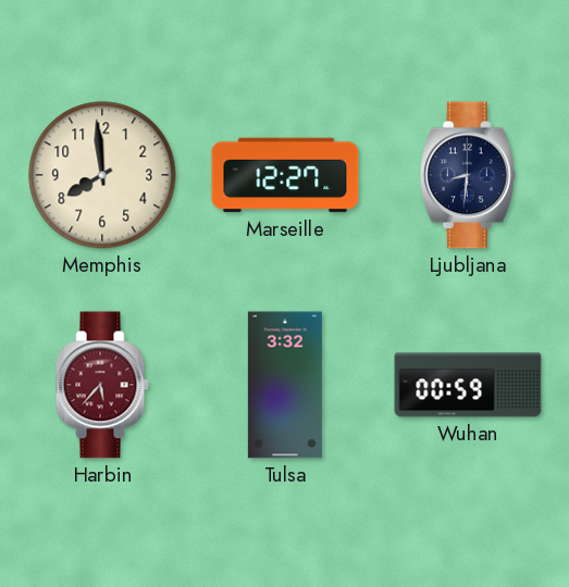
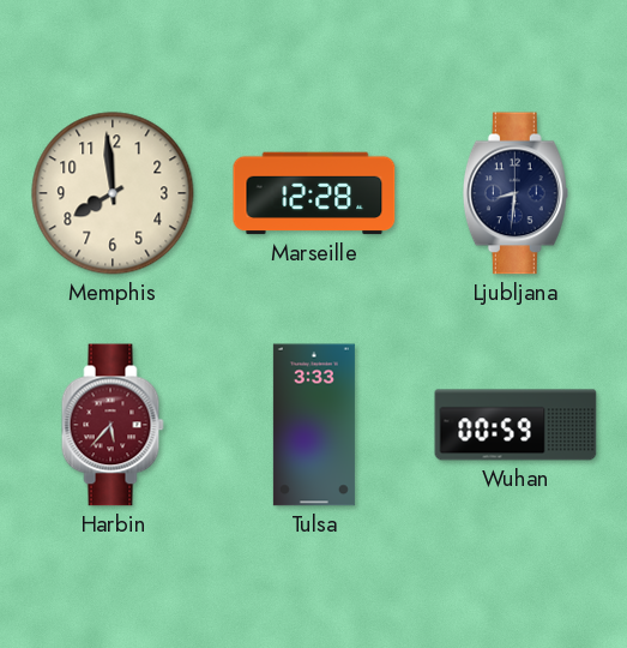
Marseille: 12:27 -> 12:28
Tulsa: 3:32 -> 3:33
